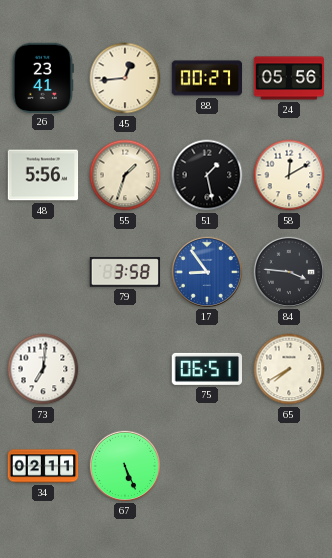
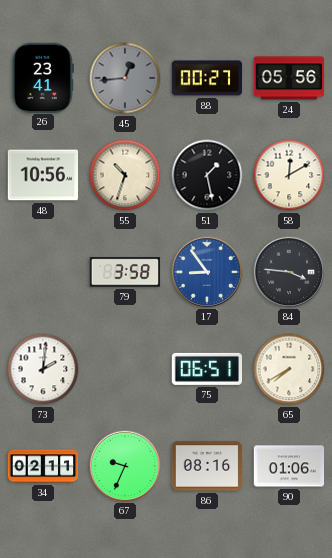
45 dial: cream -> grey
48: 5:56 -> 10:56
55: 1:33 -> 10:33
73: 7:01 -> 2:01
67: 5:26 -> 9:34
86: none -> 08:16
90: none -> 01:06
